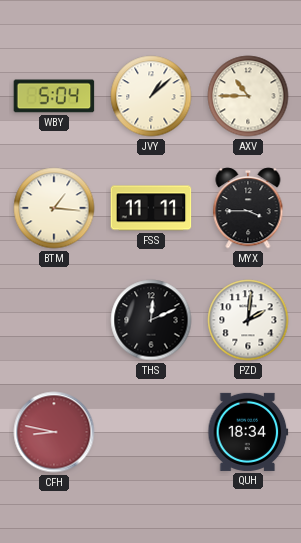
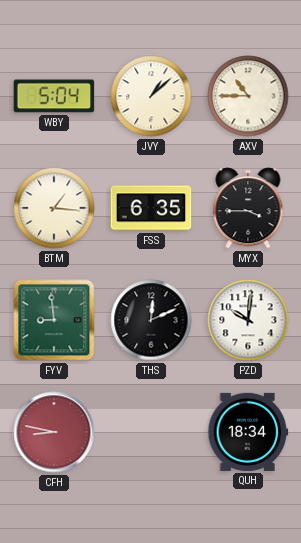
FSS: 11:11 -> 6:35
FYV: none -> 8:59
PZD: 2:01 -> 10:01
